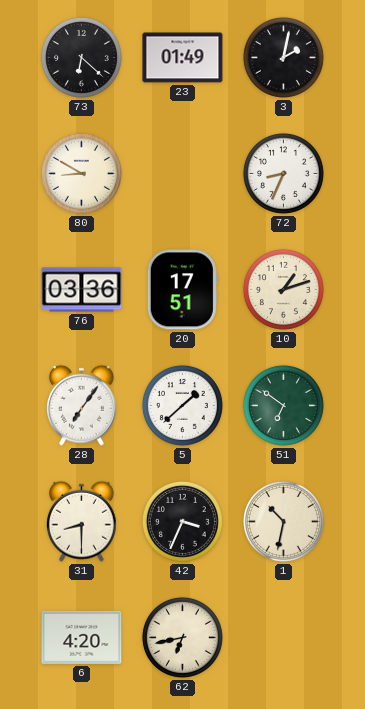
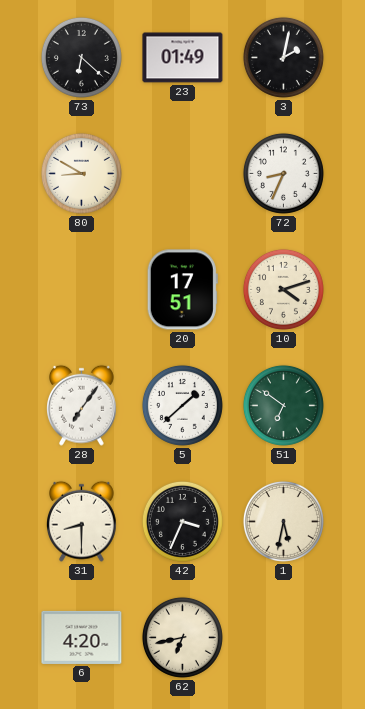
76: 03:36 -> none
10: 1:12 -> 4:12
1: 10:32 -> 5:32
